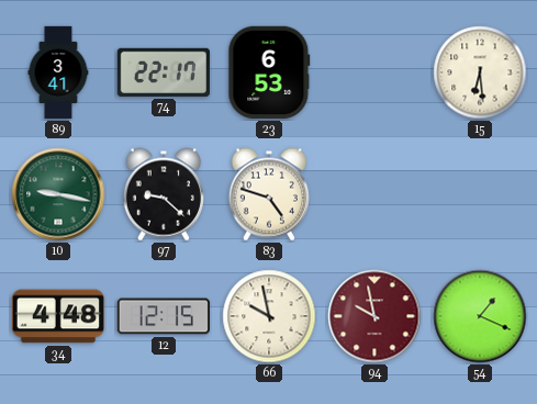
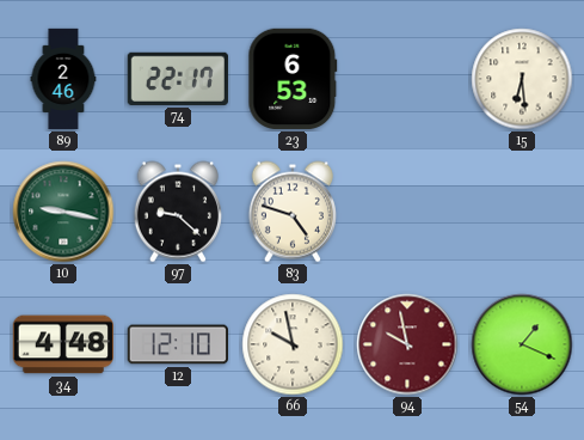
89: 3:41 -> 2:46
12: 12:15 -> 12:10
